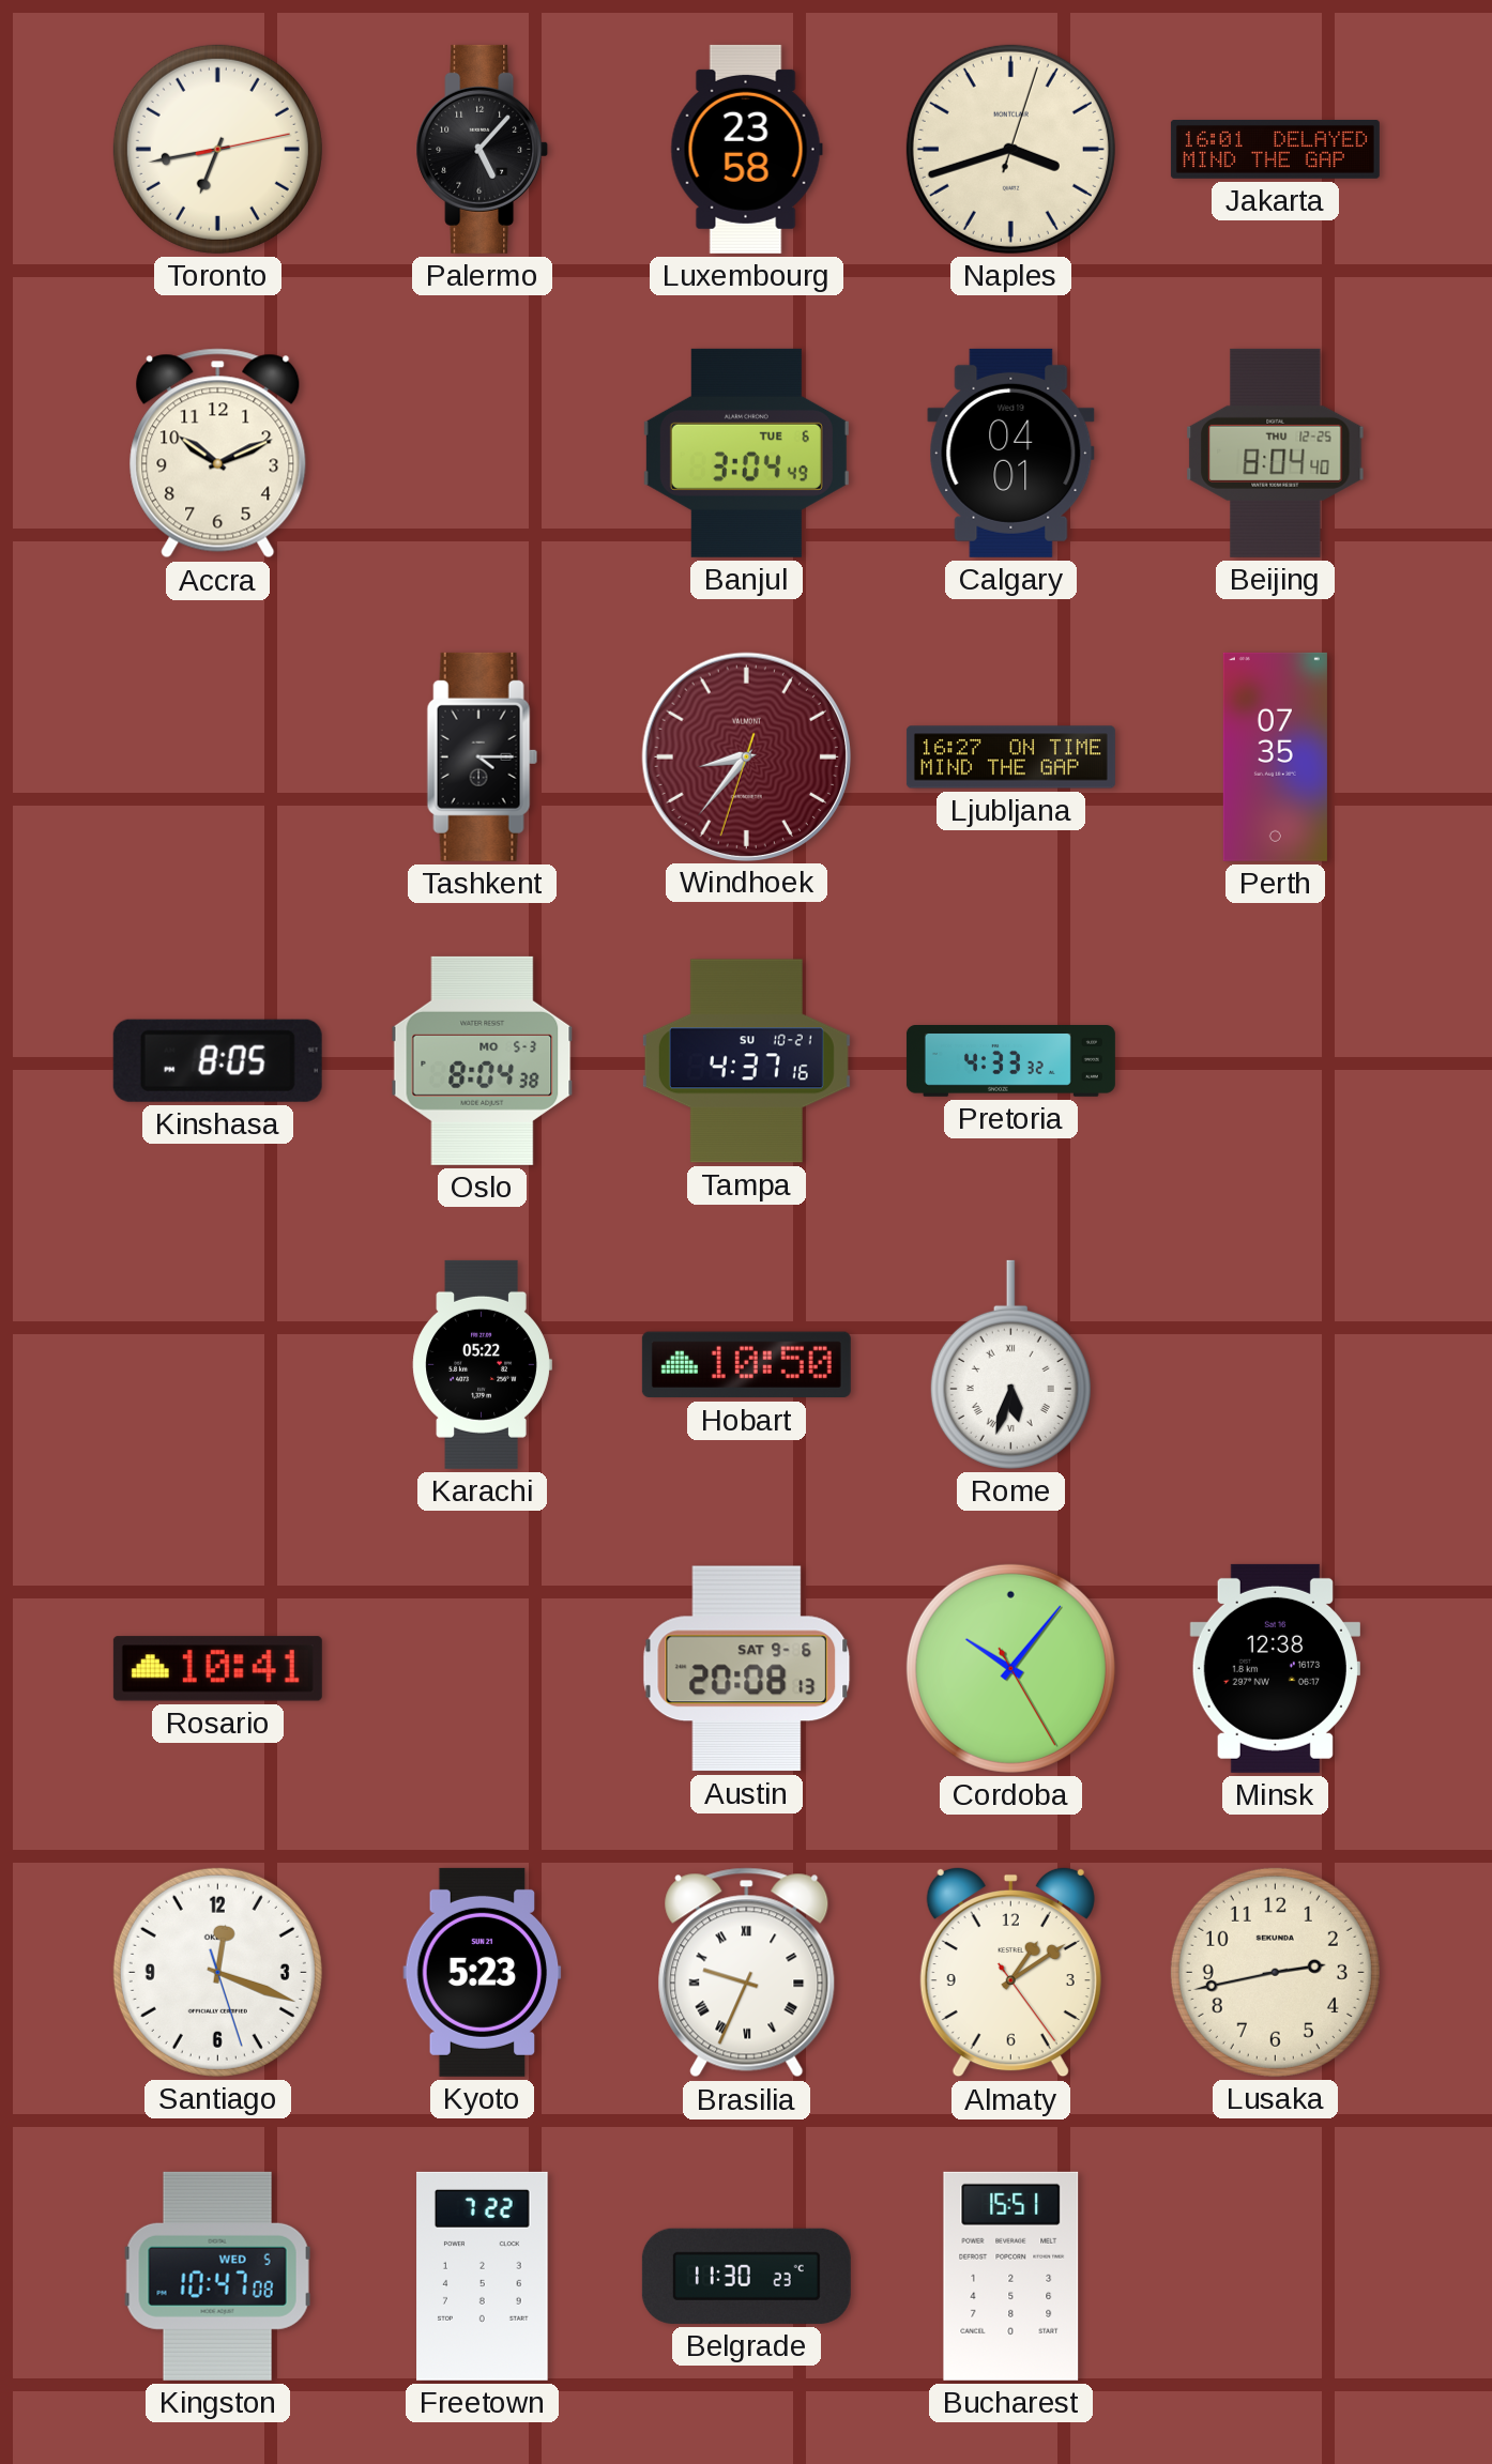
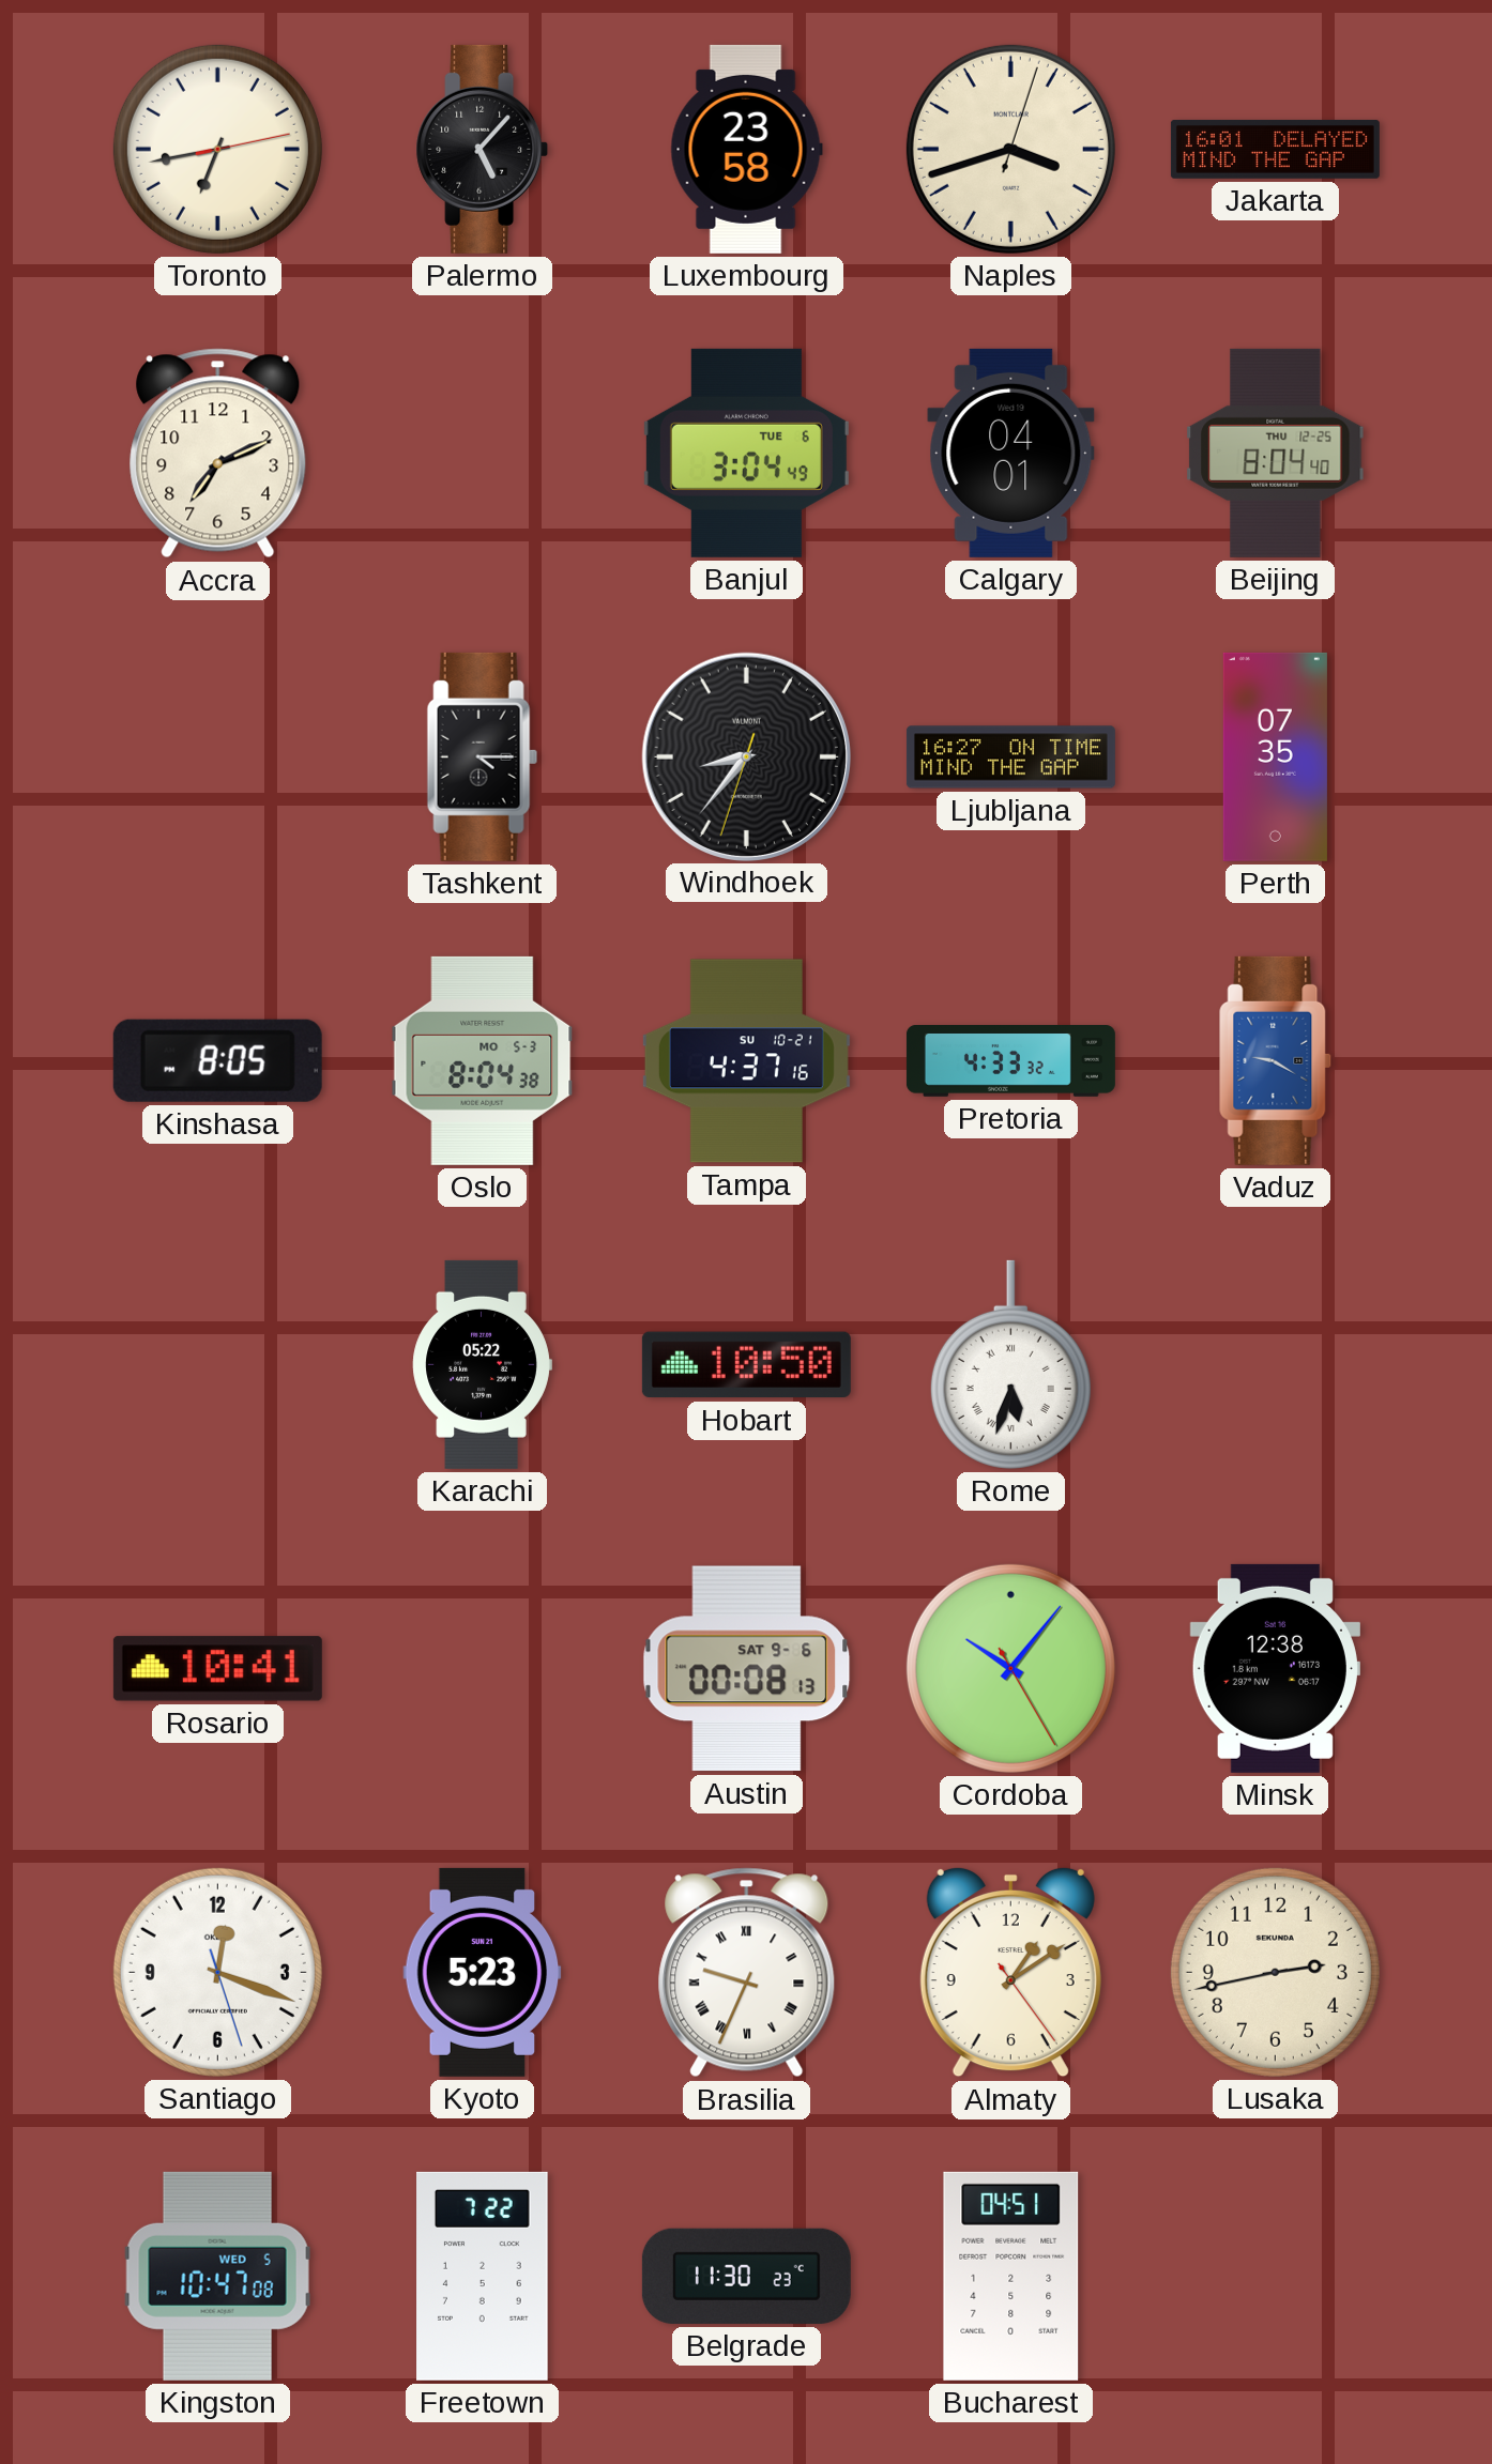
Accra: 10:11 -> 7:11
Windhoek dial: burgundy -> black
Vaduz: none -> 9:20
Austin: 20:08 -> 00:08
Bucharest: 15:51 -> 04:51
